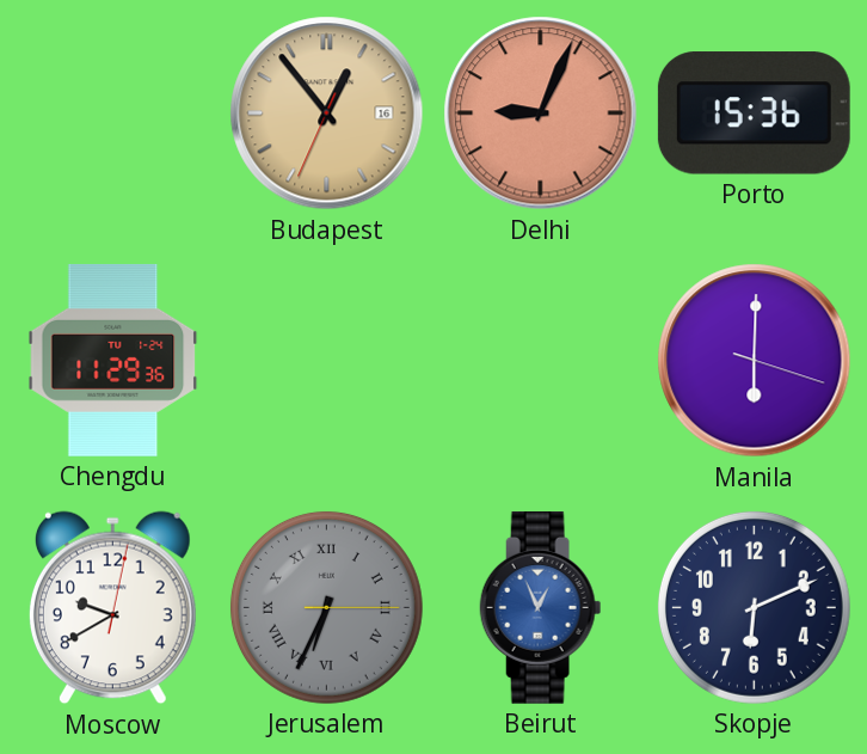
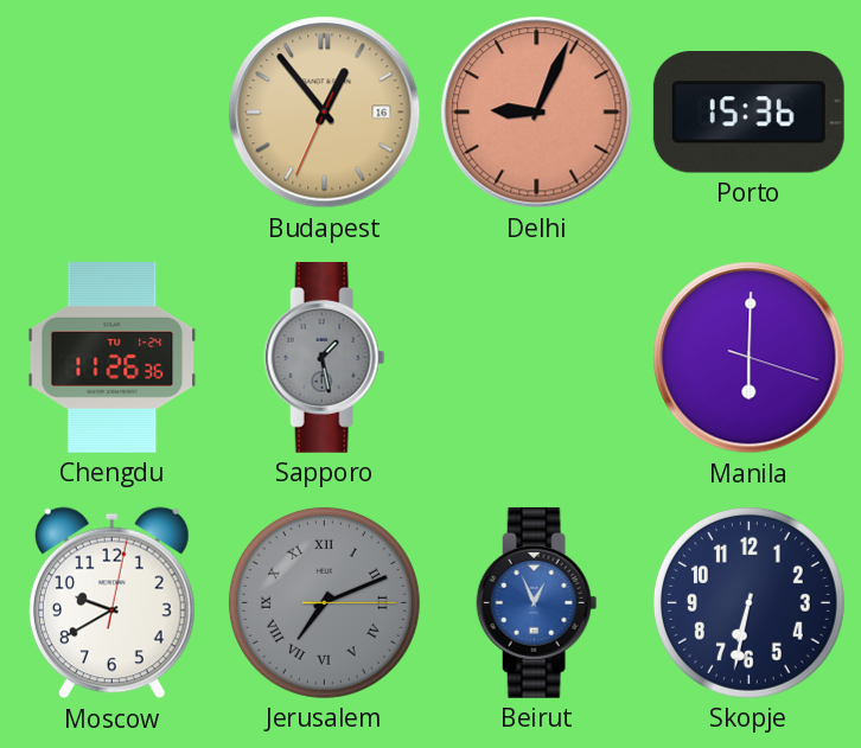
Chengdu: 11:29 -> 11:26
Sapporo: none -> 1:28
Jerusalem: 6:34 -> 7:11
Skopje: 6:11 -> 6:32
